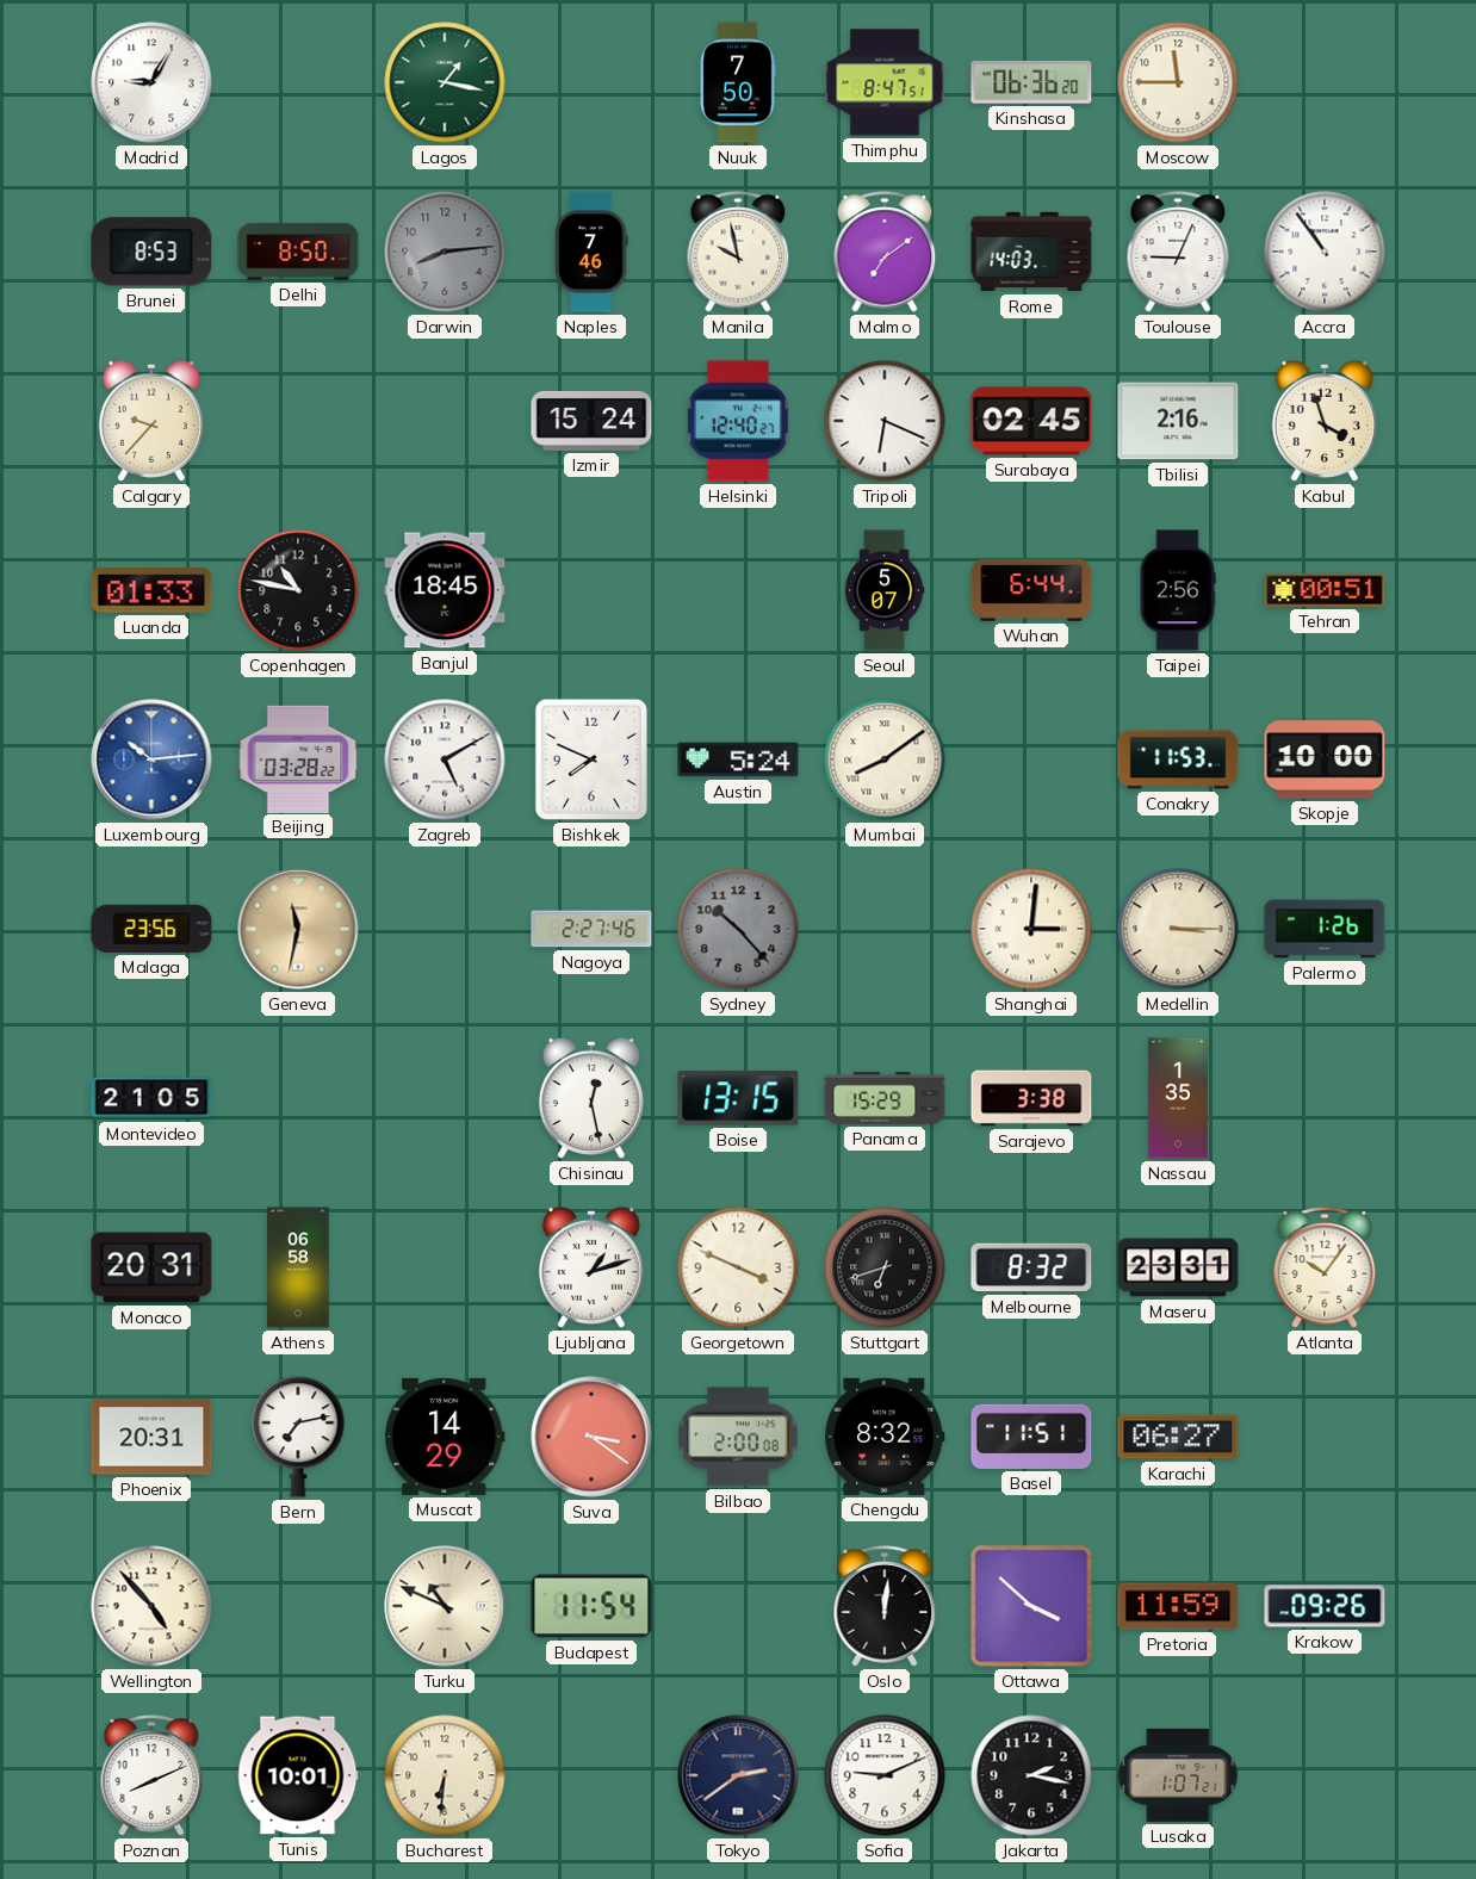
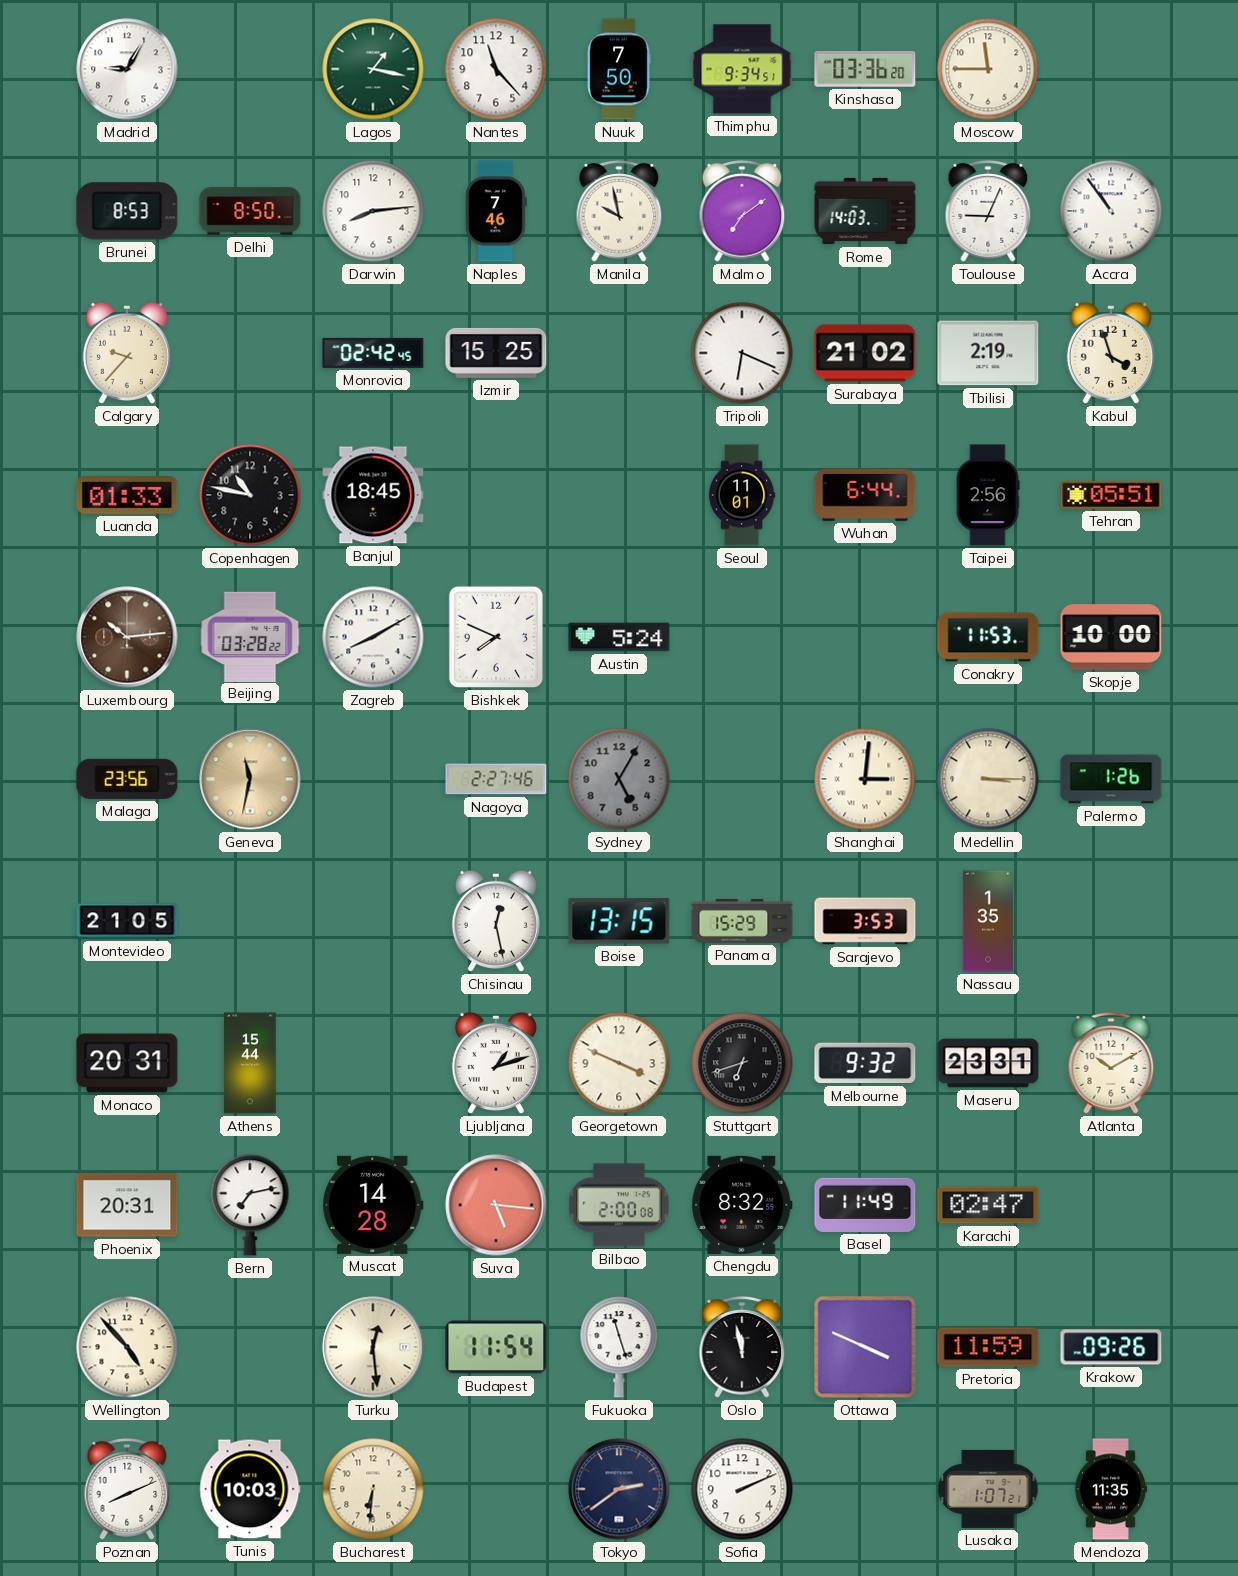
Nantes: none -> 11:23
Thimphu: 8:47 -> 9:34
Kinshasa: 06:36 -> 03:36
Darwin dial: grey -> white
Monrovia: none -> 02:42
Izmir: 15:24 -> 15:25
Helsinki: 12:40 -> none
Surabaya: 02:45 -> 21:02
Tbilisi: 2:16 -> 2:19
Seoul: 5:07 -> 11:01
Tehran: 00:51 -> 05:51
Luxembourg dial: blue -> brown
Zagreb: 5:10 -> 8:10
Mumbai: 8:09 -> none
Sydney: 10:23 -> 5:05
Sarajevo: 3:38 -> 3:53
Athens: 06:58 -> 15:44
Melbourne: 8:32 -> 9:32
Atlanta: 10:06 -> 10:10
Muscat: 14:29 -> 14:28
Suva: 3:21 -> 5:16
Basel: 11:51 -> 11:49
Karachi: 06:27 -> 02:47
Turku: 10:49 -> 12:29
Fukuoka: none -> 11:27
Oslo: 12:01 -> 11:58
Ottawa: 3:52 -> 3:49
Tunis: 10:01 -> 10:03
Sofia: 9:11 -> 2:11
Jakarta: 2:17 -> none
Mendoza: none -> 11:35
